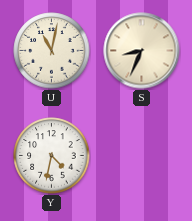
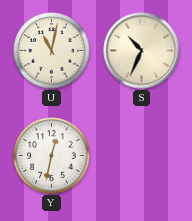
S: 8:34 -> 10:34
Y: 4:32 -> 12:32
